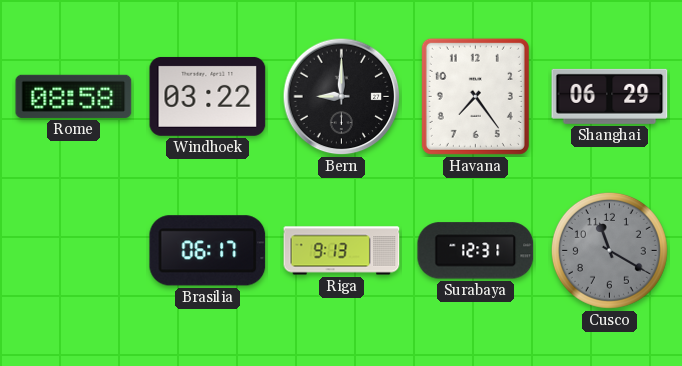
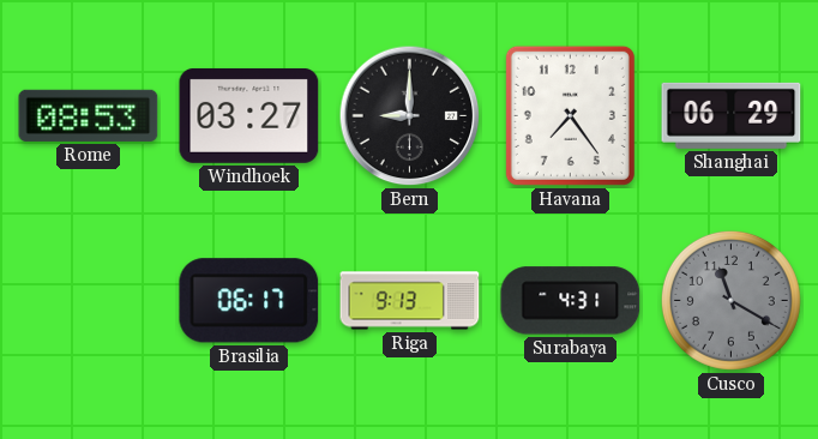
Rome: 08:58 -> 08:53
Windhoek: 03:22 -> 03:27
Surabaya: 12:31 -> 4:31
